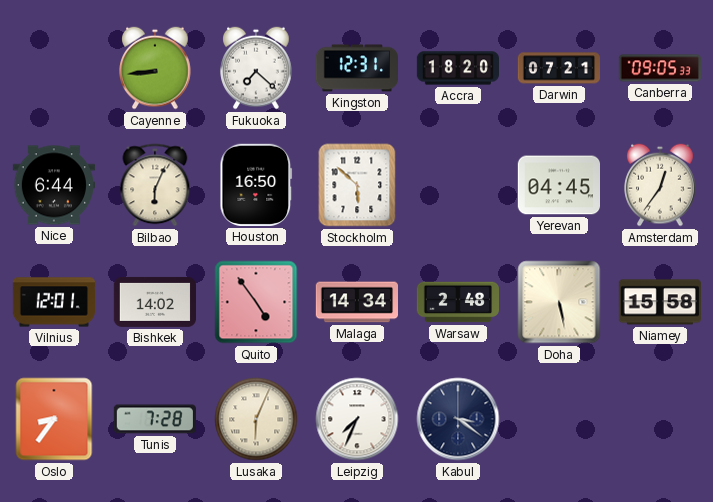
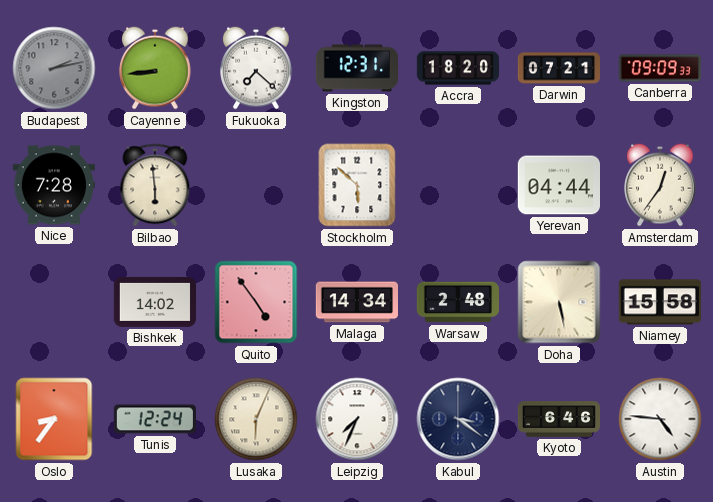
Budapest: none -> 2:13
Canberra: 09:05 -> 09:09
Nice: 6:44 -> 7:28
Bilbao: 6:04 -> 5:59
Houston: 16:50 -> none
Yerevan: 04:45 -> 04:44
Vilnius: 12:01 -> none
Tunis: 7:28 -> 12:24
Kyoto: none -> 6:46
Austin: none -> 4:46
